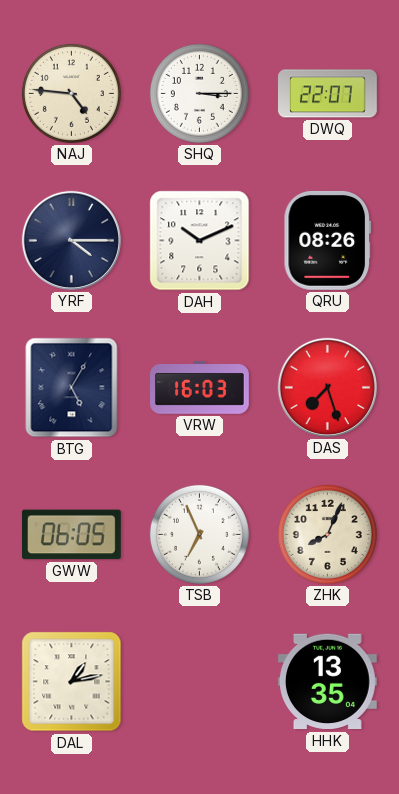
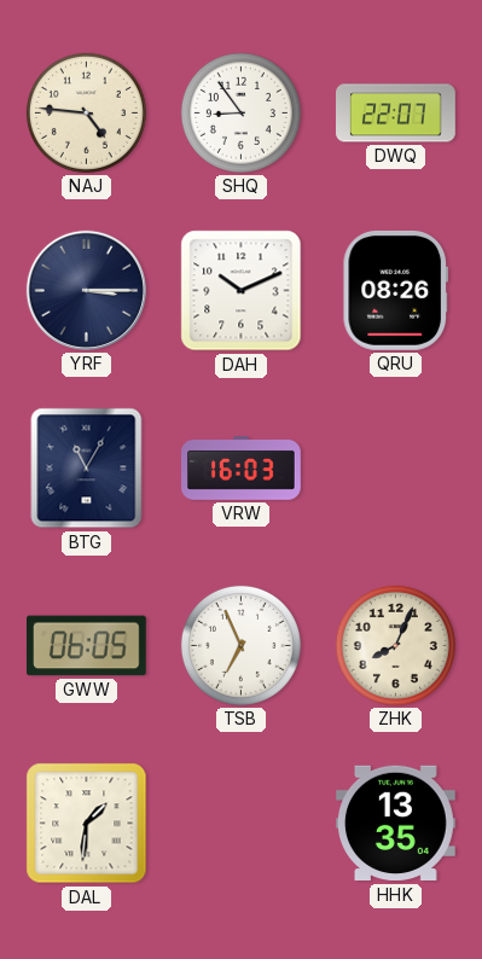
SHQ: 3:15 -> 8:54
YRF: 4:15 -> 3:15
BTG: 5:05 -> 11:05
DAS: 7:27 -> none
DAL: 1:13 -> 1:31
